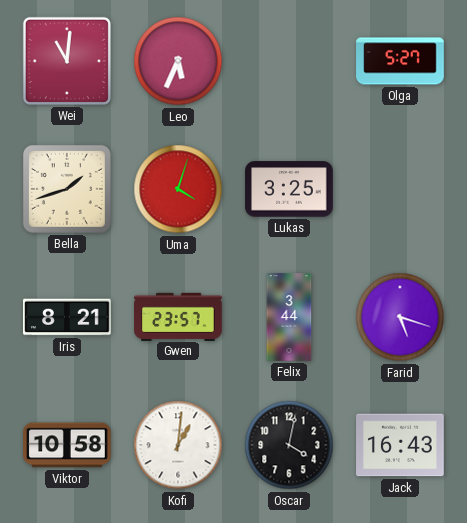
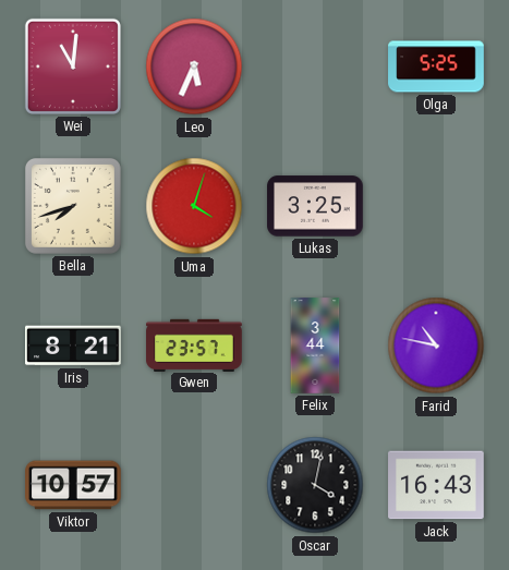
Olga: 5:27 -> 5:25
Bella: 1:42 -> 7:42
Farid: 5:18 -> 10:47
Viktor: 10:58 -> 10:57
Kofi: 1:01 -> none
